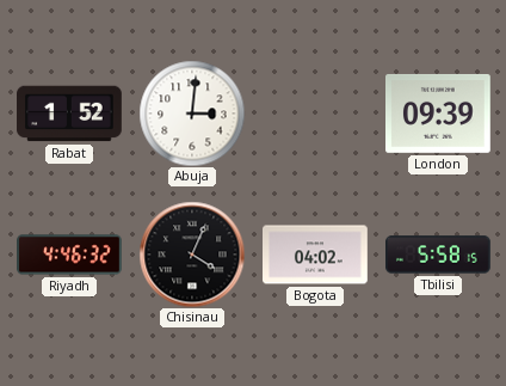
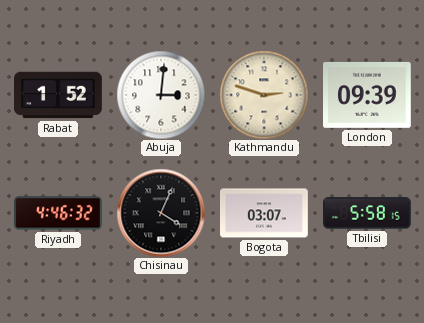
Kathmandu: none -> 2:48
Bogota: 04:02 -> 03:07
